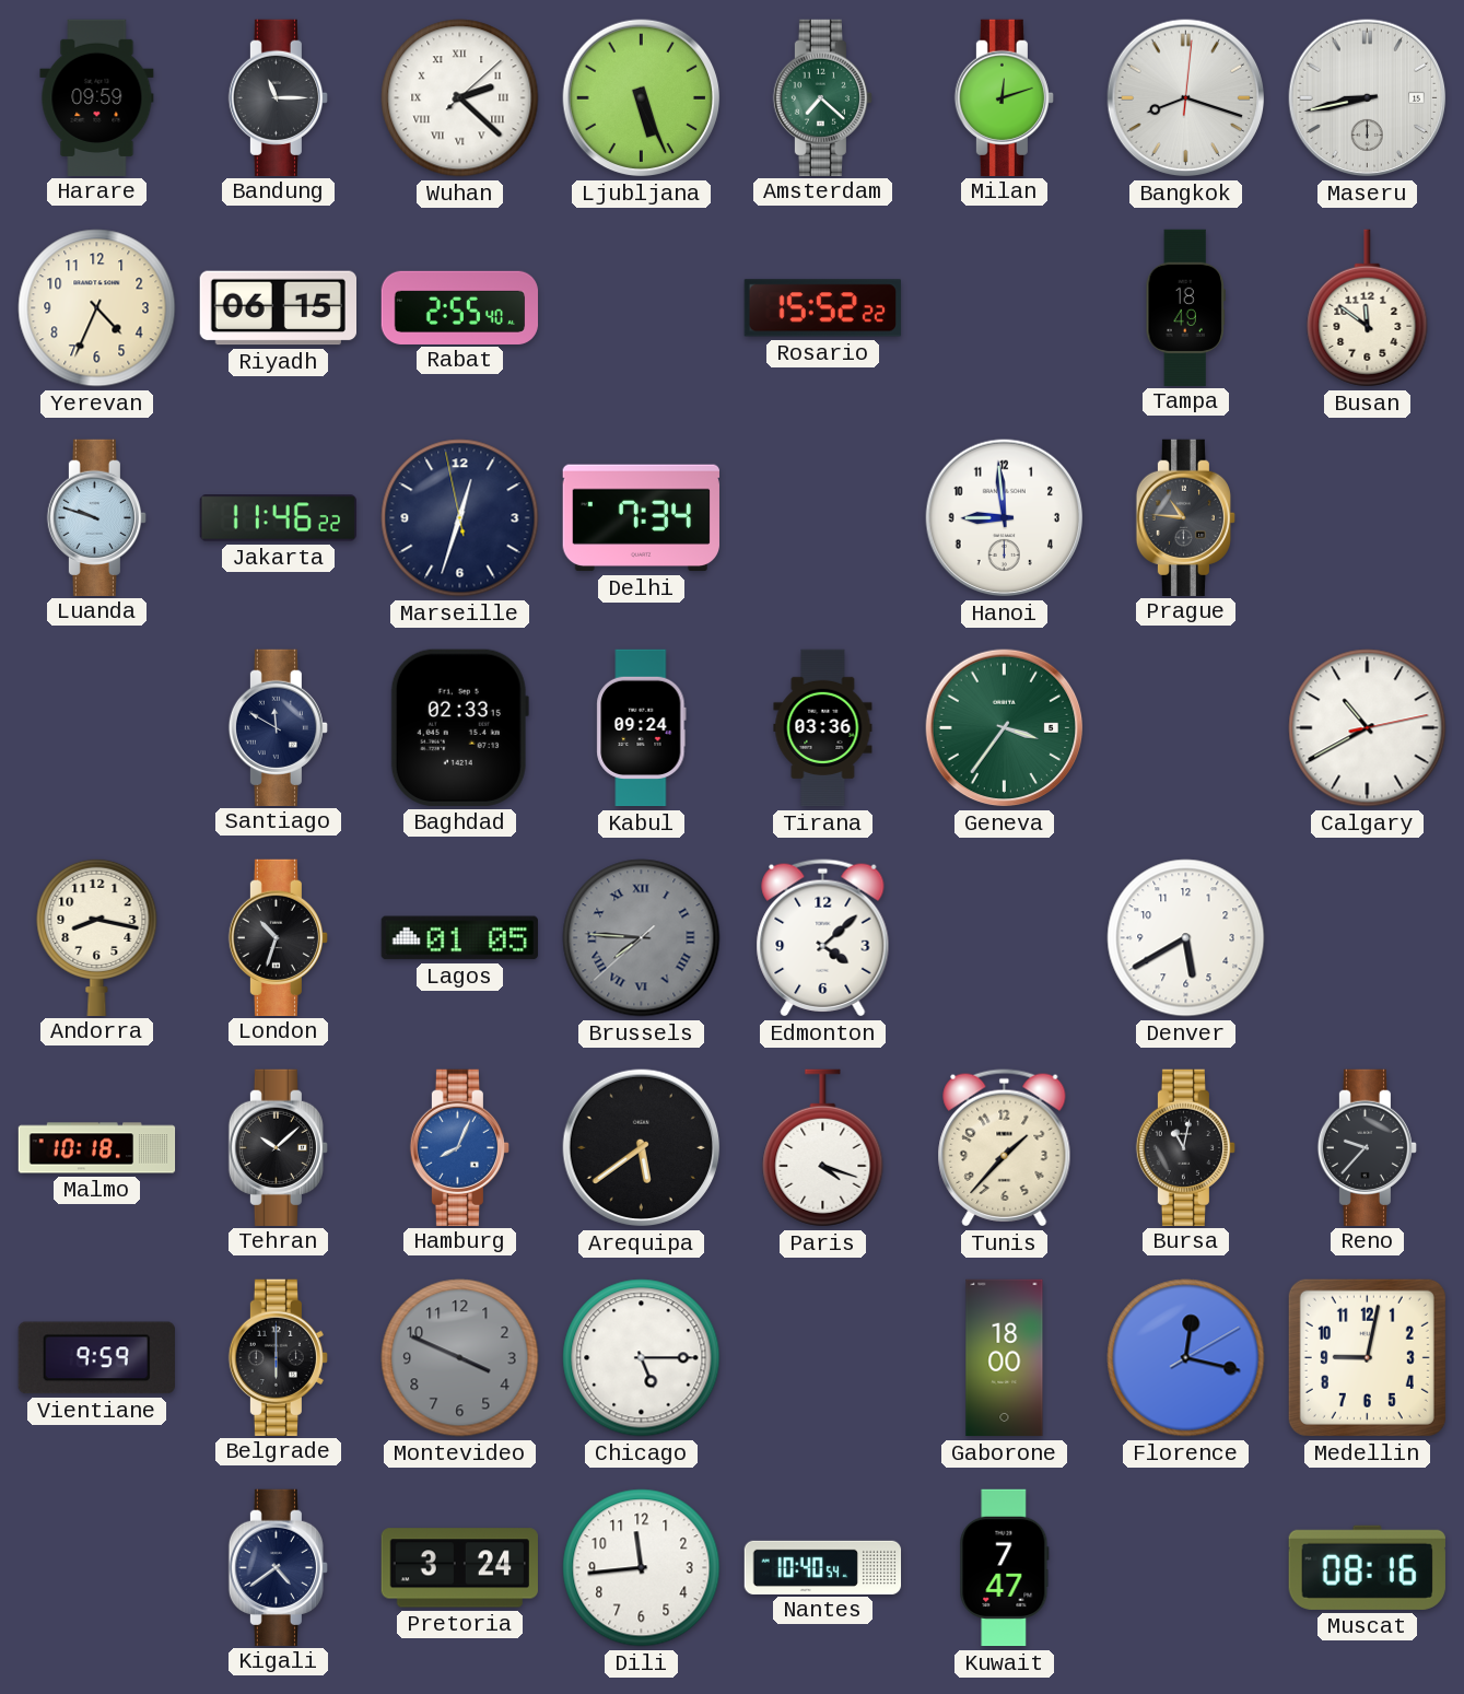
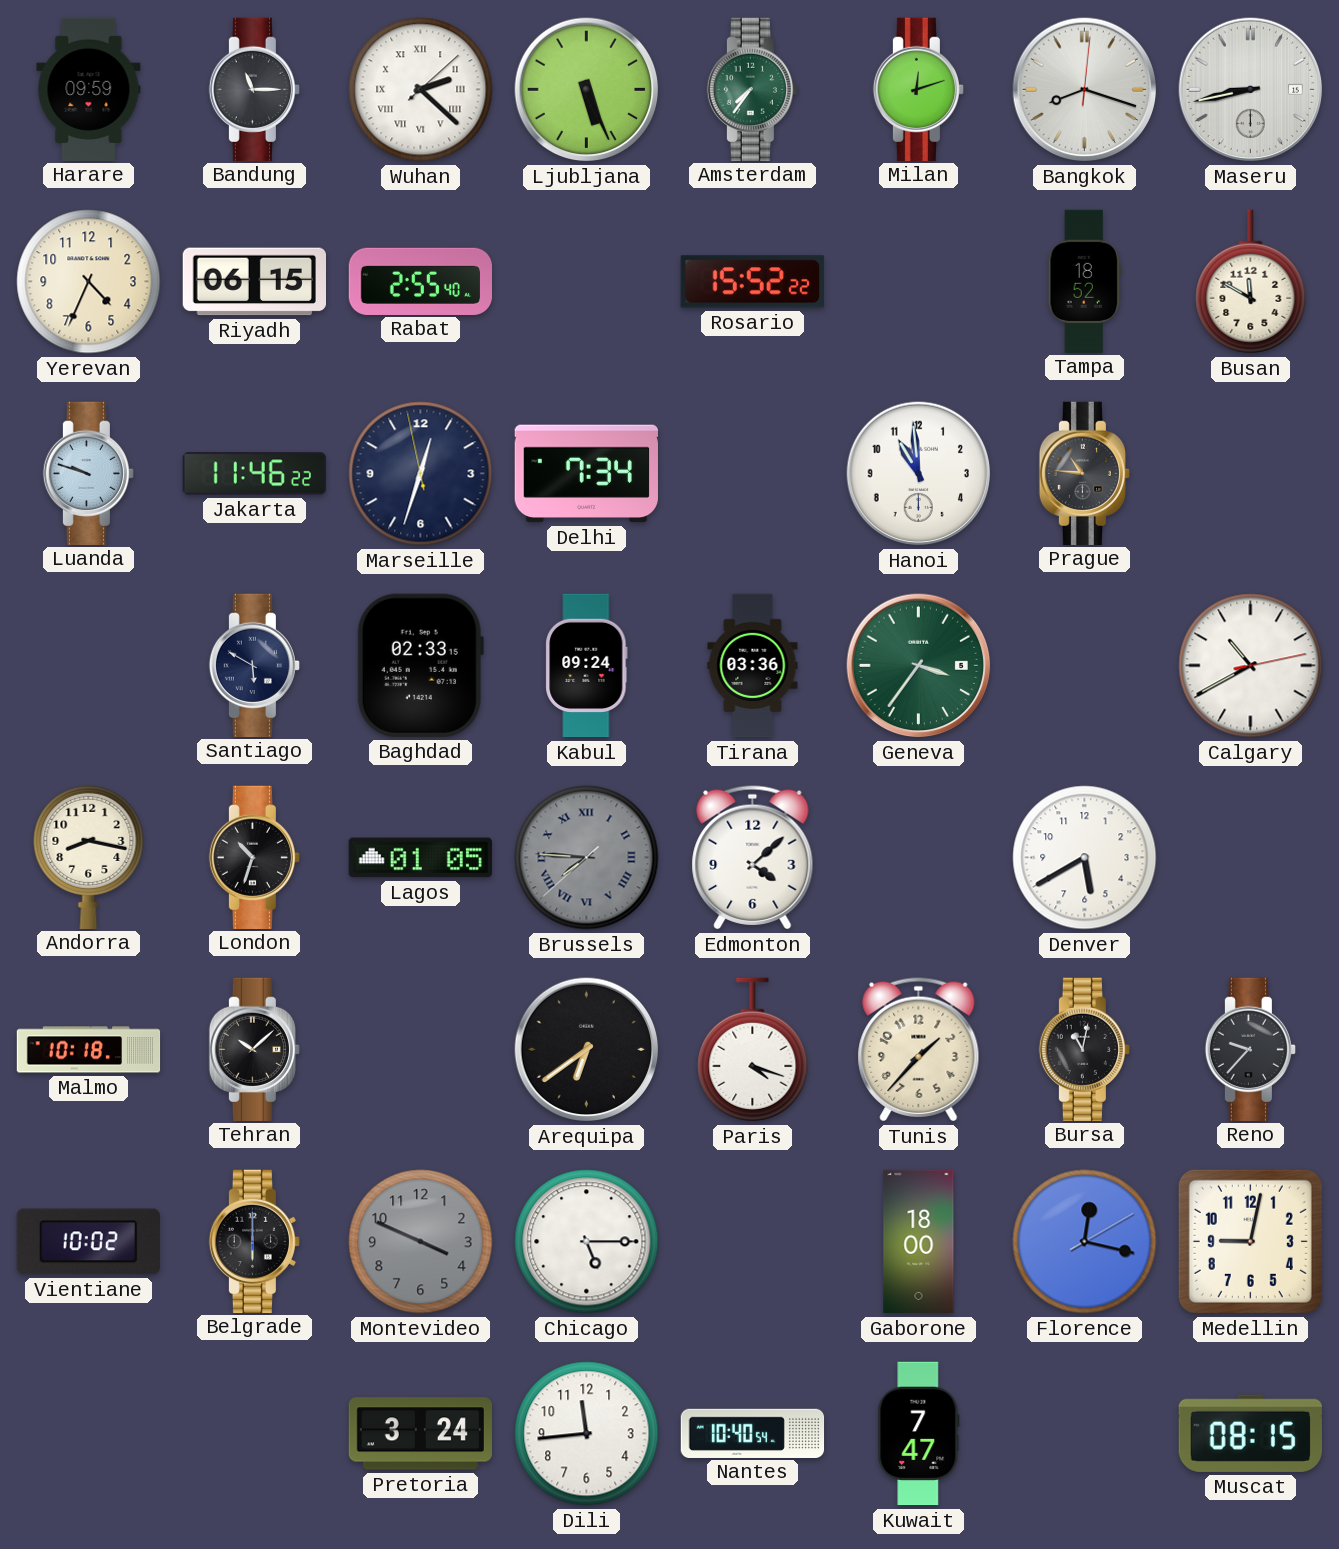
Amsterdam: 7:22 -> 7:36
Tampa: 18:49 -> 18:52
Busan: 11:51 -> 11:50
Hanoi: 8:59 -> 10:59
Santiago: 11:50 -> 5:50
Hamburg: 8:04 -> none
Arequipa: 5:39 -> 6:39
Vientiane: 9:59 -> 10:02
Kigali: 4:39 -> none
Muscat: 08:16 -> 08:15
